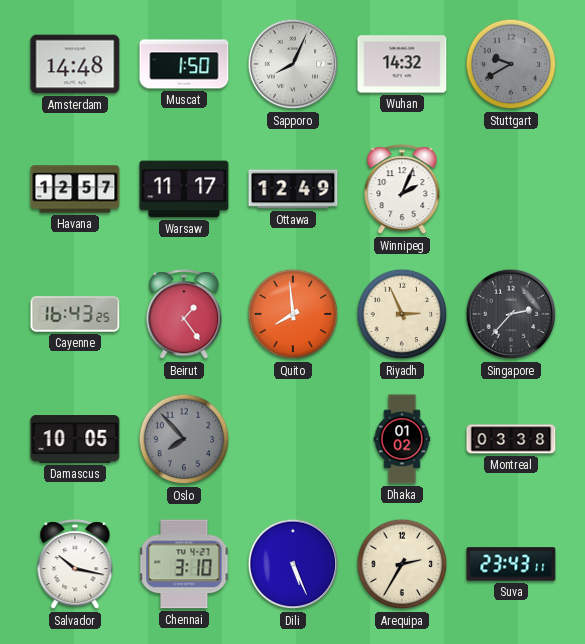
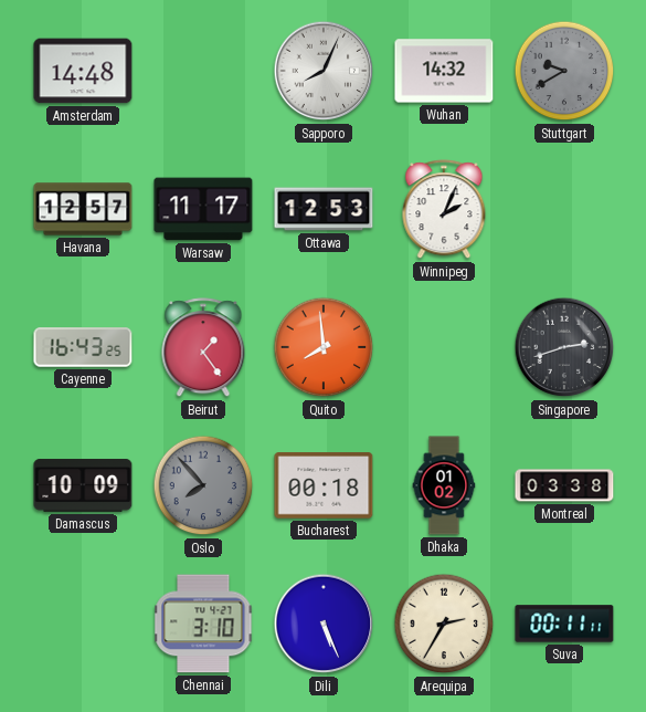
Muscat: 1:50 -> none
Ottawa: 12:49 -> 12:53
Riyadh: 2:56 -> none
Singapore: 2:37 -> 2:42
Damascus: 10:05 -> 10:09
Bucharest: none -> 00:18
Salvador: 10:17 -> none
Suva: 23:43 -> 00:11
